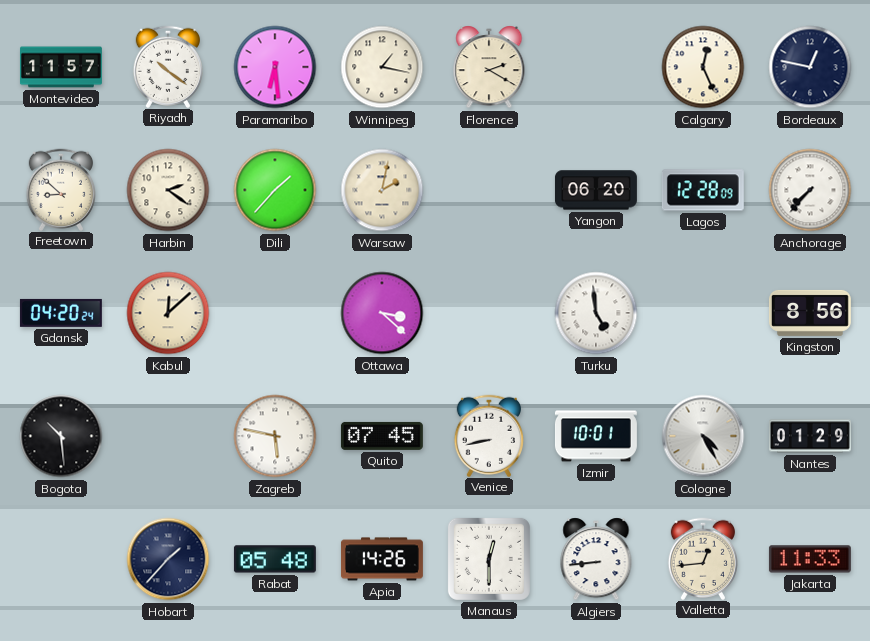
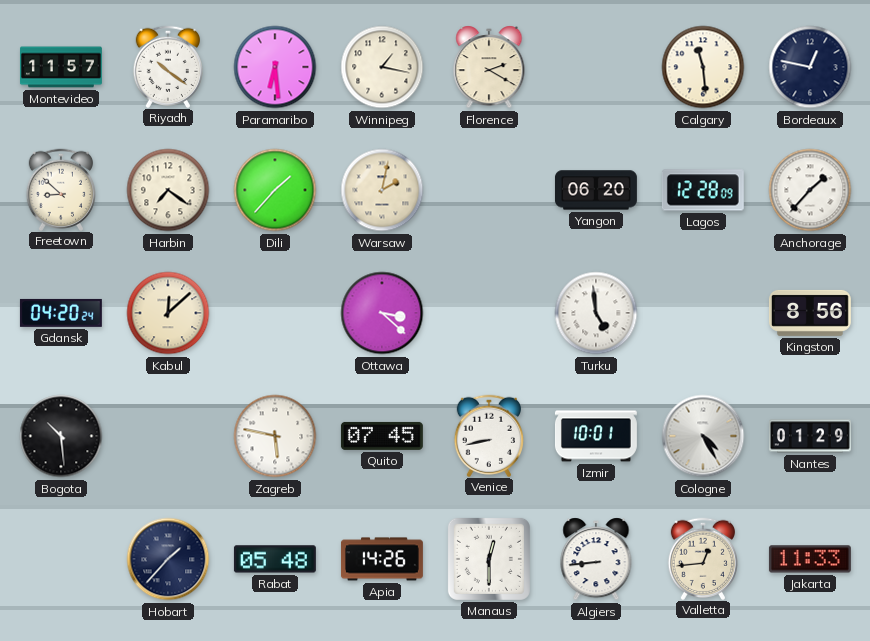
Calgary: 12:26 -> 11:29
Harbin: 2:21 -> 7:21
Anchorage: 7:37 -> 1:37
